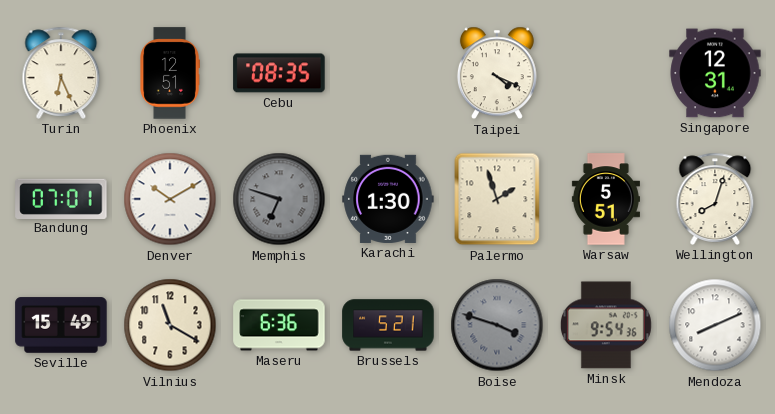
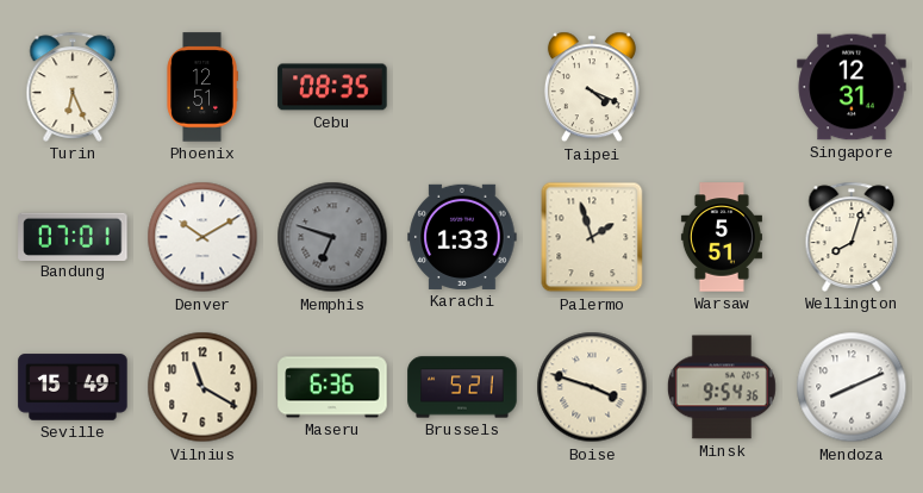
Karachi: 1:30 -> 1:33
Boise dial: grey -> cream
